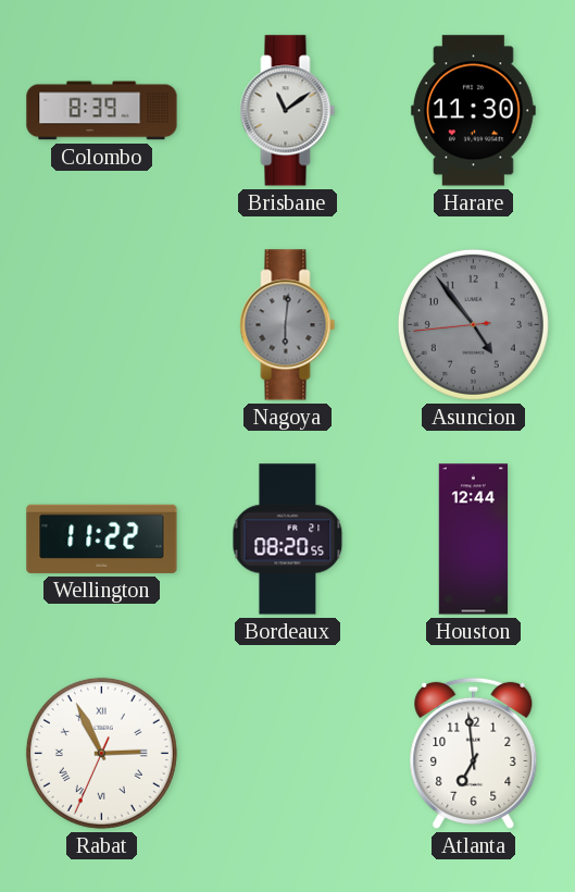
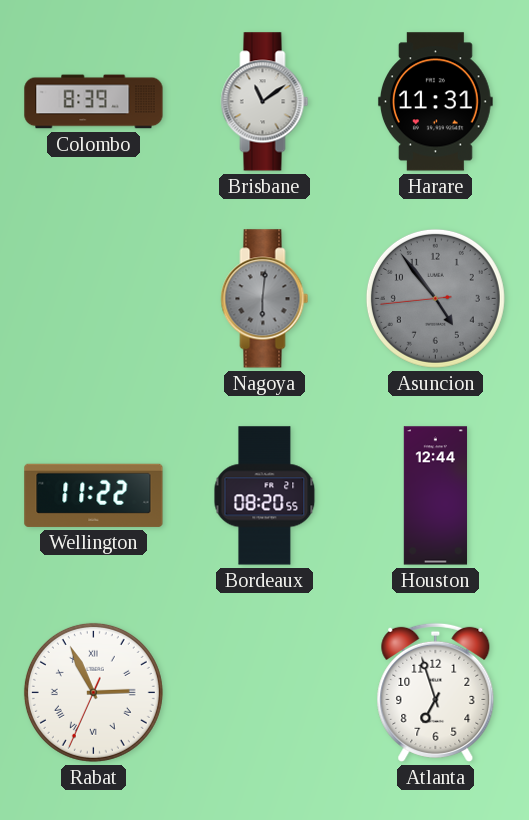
Harare: 11:30 -> 11:31
Atlanta: 6:59 -> 6:57
